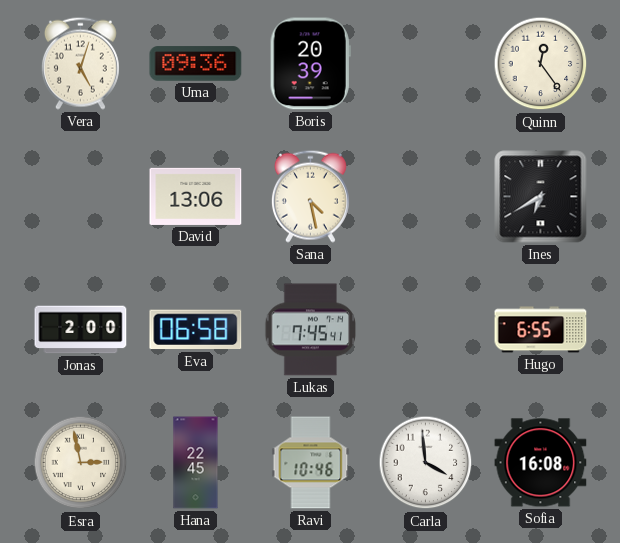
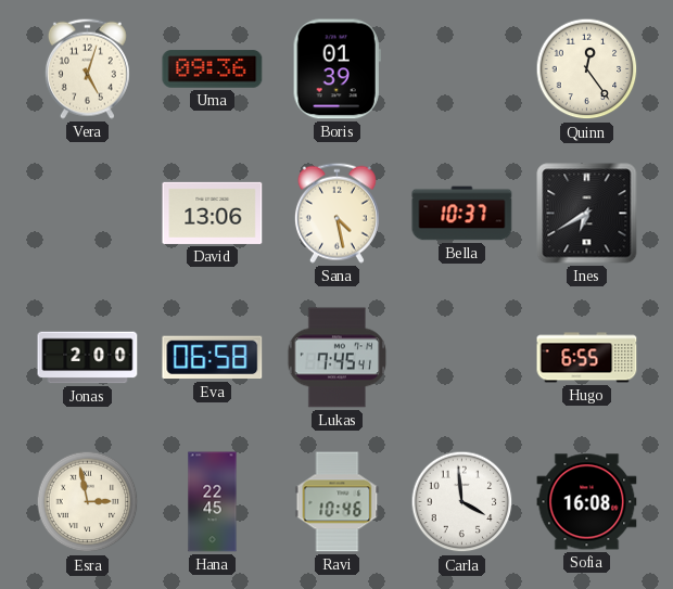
Boris: 20:39 -> 01:39
Bella: none -> 10:37
